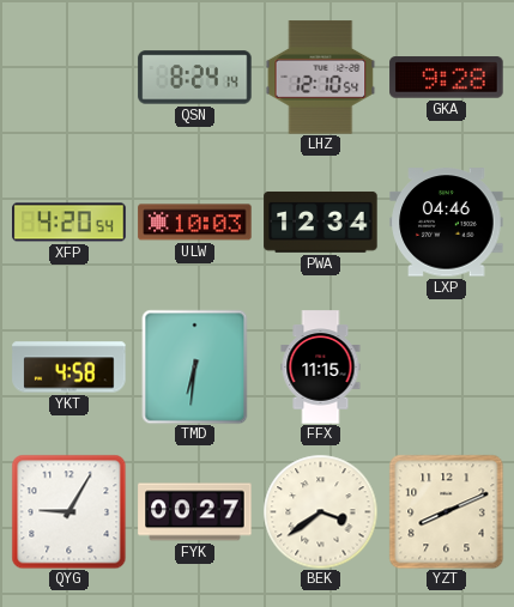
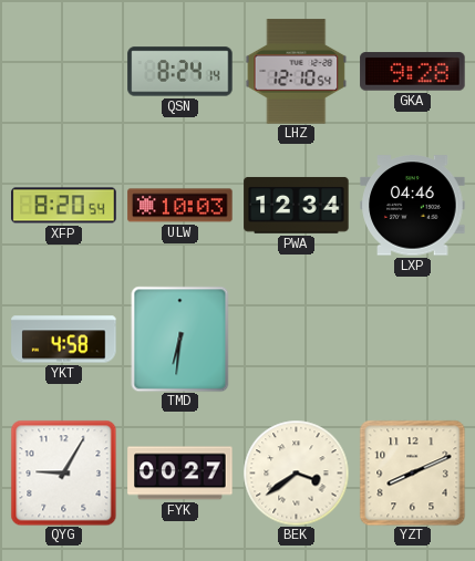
XFP: 4:20 -> 8:20
FFX: 11:15 -> none
